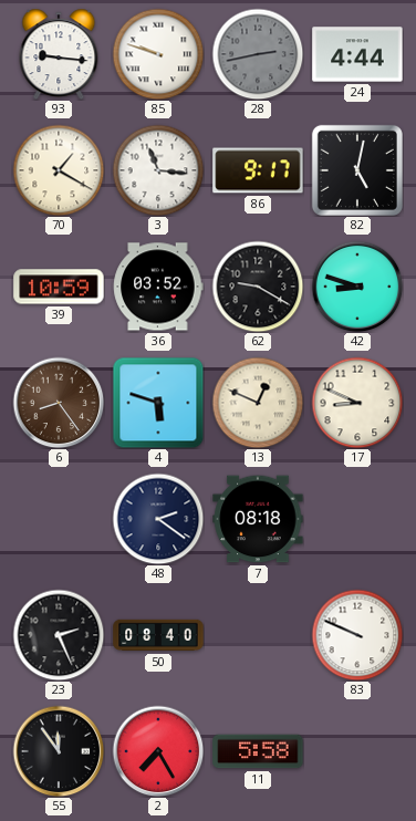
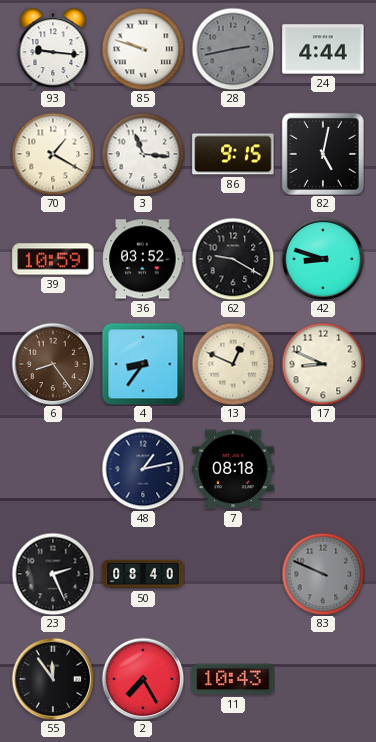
86: 9:17 -> 9:15
4: 5:48 -> 8:36
48: 2:21 -> 1:13
83 dial: white -> grey
11: 5:58 -> 10:43
